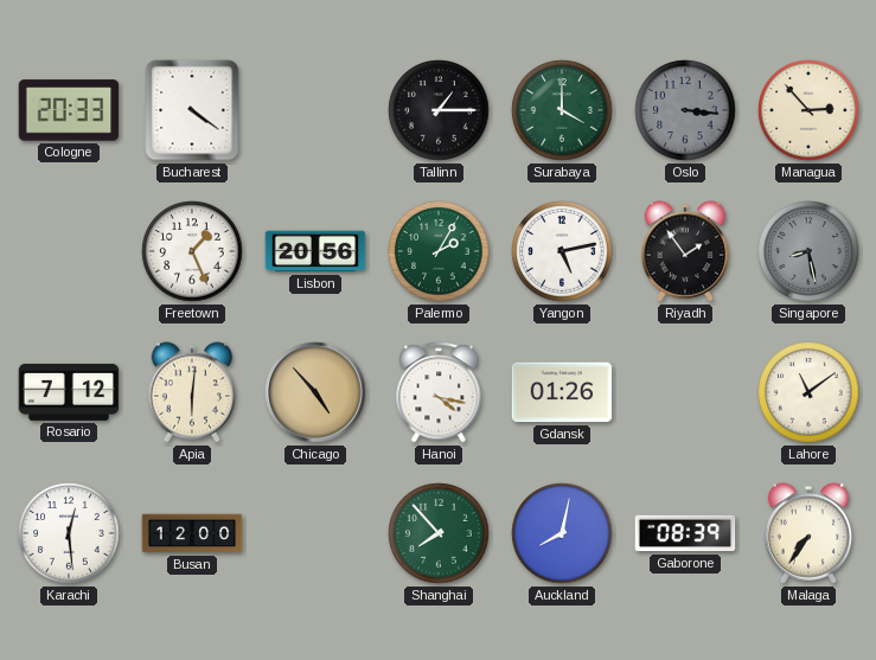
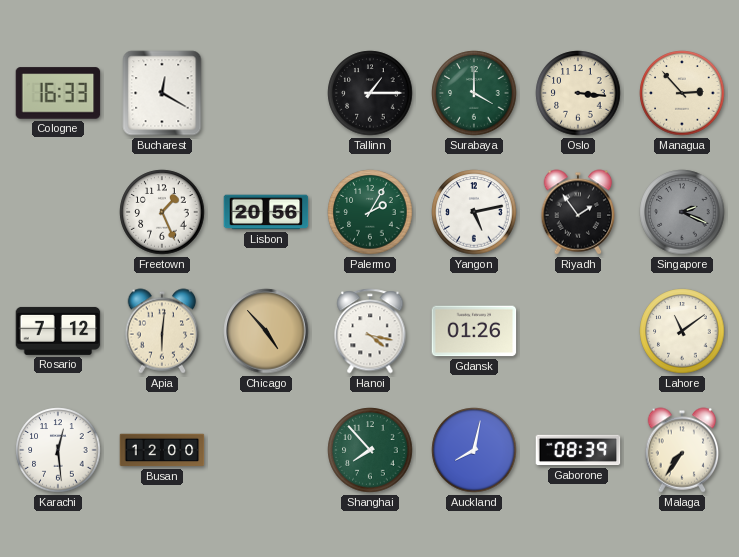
Cologne: 20:33 -> 16:33
Bucharest: 4:21 -> 12:20
Oslo dial: grey -> cream
Singapore: 8:28 -> 2:19
